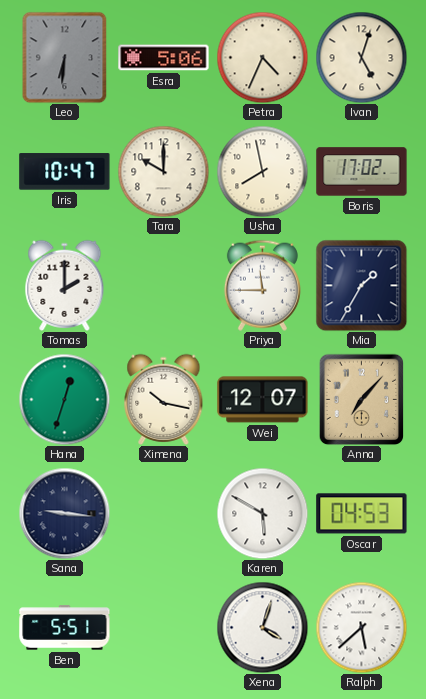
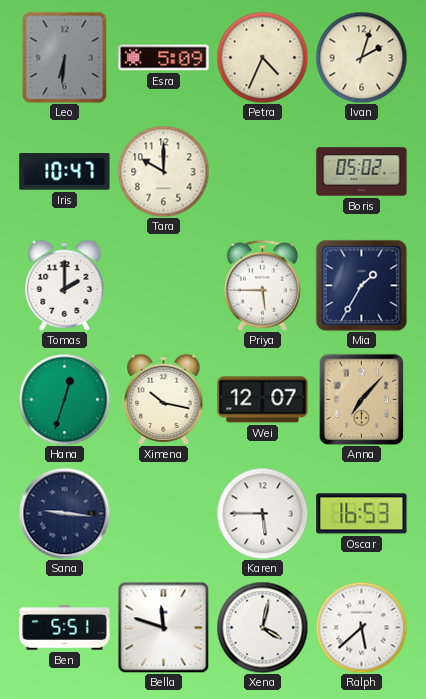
Esra: 5:06 -> 5:09
Ivan: 5:03 -> 2:03
Usha: 7:58 -> none
Boris: 17:02 -> 05:02
Priya: 11:45 -> 5:45
Karen: 5:50 -> 5:45
Oscar: 04:53 -> 16:53
Bella: none -> 11:48
Xena: 4:03 -> 4:02
